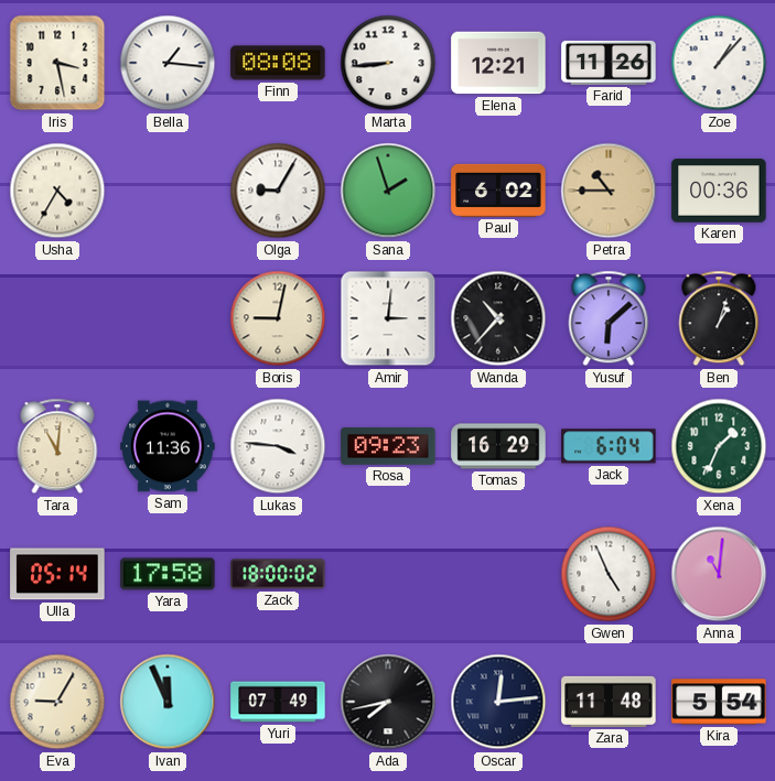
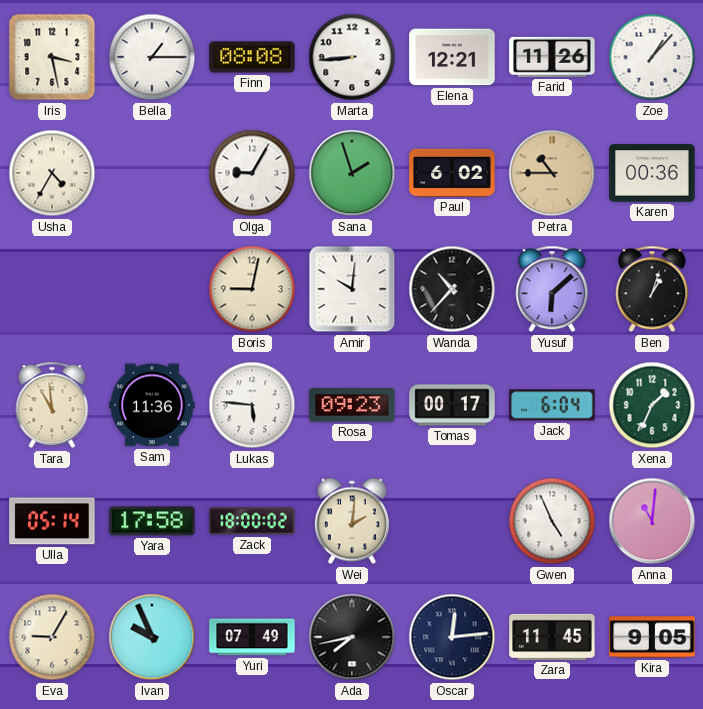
Bella: 1:16 -> 1:15
Amir: 3:01 -> 10:01
Tara: 11:01 -> 10:59
Lukas: 3:46 -> 5:46
Tomas: 16:29 -> 00:17
Wei: none -> 2:01
Ivan: 11:56 -> 9:56
Zara: 11:48 -> 11:45
Kira: 5:54 -> 9:05
